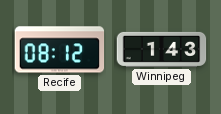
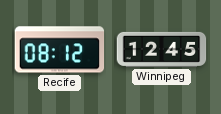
Winnipeg: 1:43 -> 12:45
